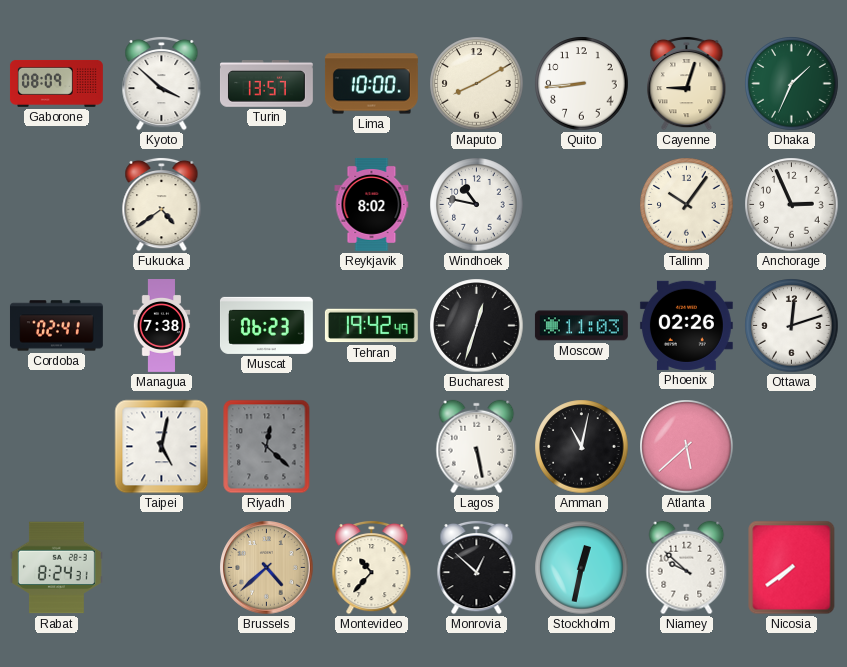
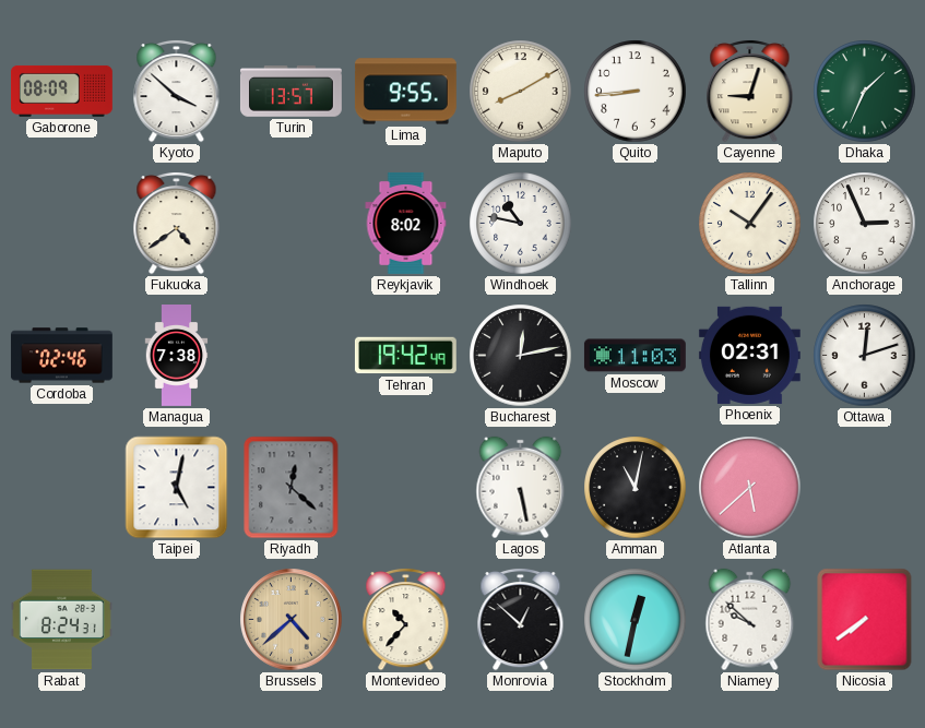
Lima: 10:00 -> 9:55
Cordoba: 02:41 -> 02:46
Muscat: 06:23 -> none
Bucharest: 12:33 -> 12:13
Phoenix: 02:26 -> 02:31
